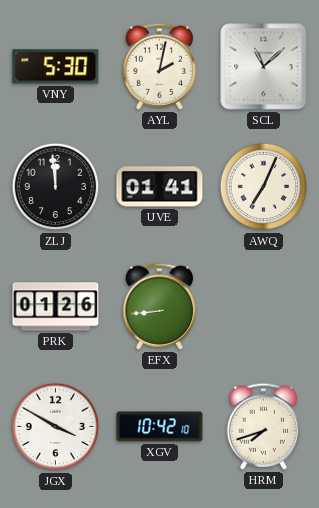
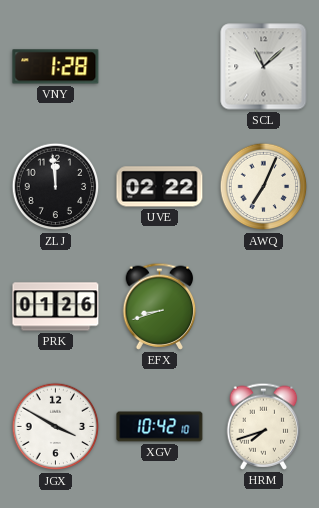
VNY: 5:30 -> 1:28
AYL: 2:02 -> none
UVE: 01:41 -> 02:22
EFX: 8:44 -> 8:42
